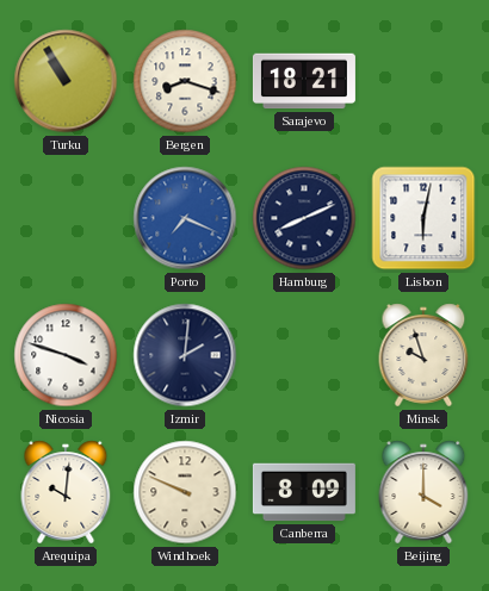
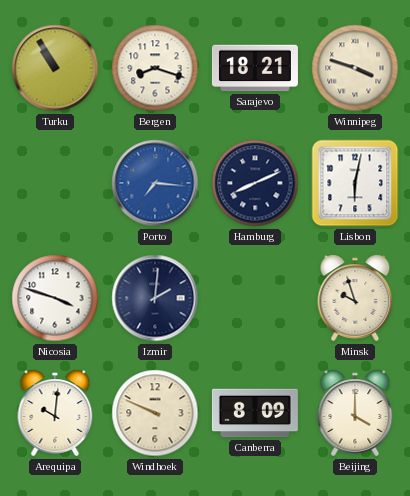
Winnipeg: none -> 3:48
Porto: 7:19 -> 7:16
